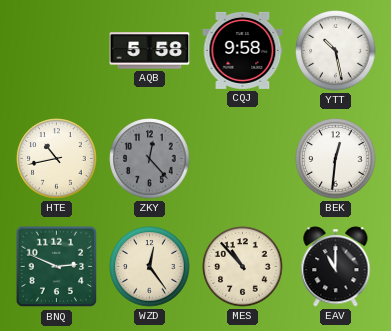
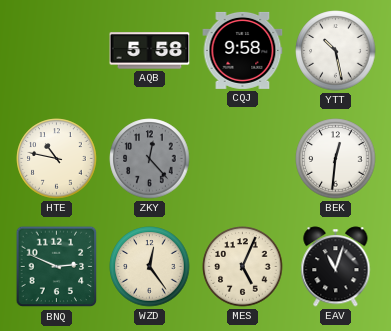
HTE: 10:43 -> 10:47
MES: 10:53 -> 5:04
EAV: 11:00 -> 11:03
